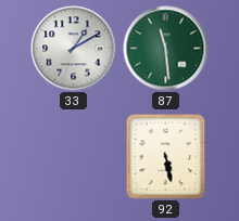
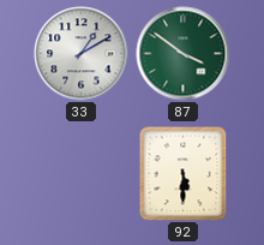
87: 11:29 -> 3:51
92: 5:28 -> 5:30
